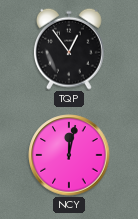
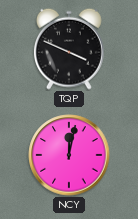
TQP: 12:54 -> 3:49
